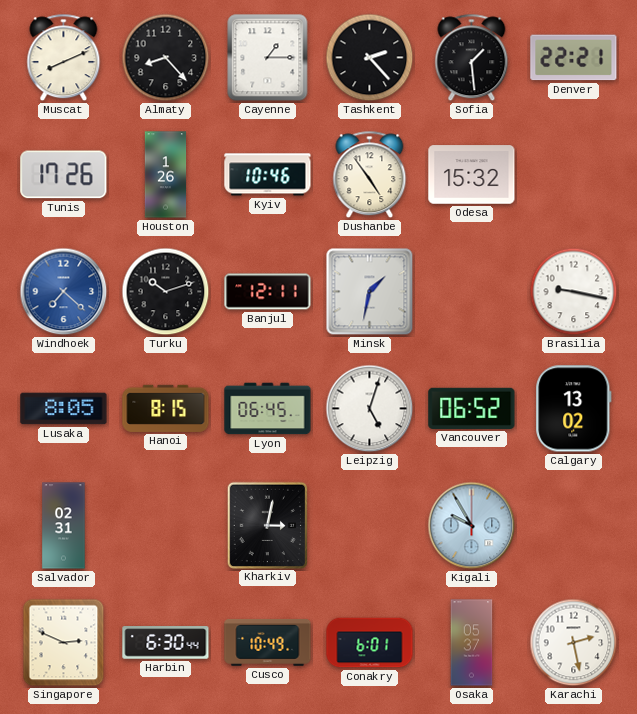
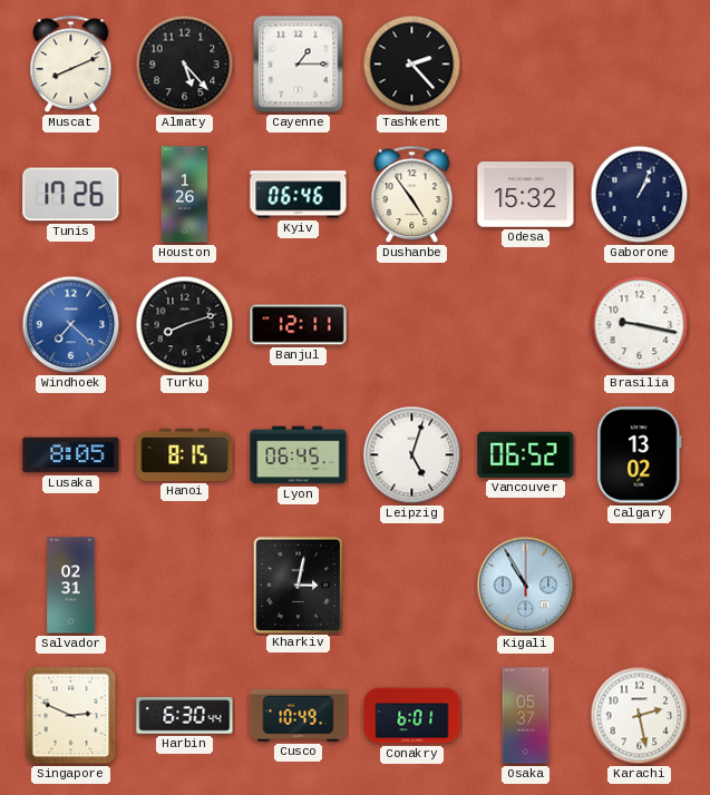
Almaty: 8:23 -> 5:23
Sofia: 1:29 -> none
Denver: 22:21 -> none
Kyiv: 10:46 -> 06:46
Gaborone: none -> 1:04
Turku: 10:12 -> 8:12
Minsk: 1:32 -> none
Kigali: 9:55 -> 10:55
